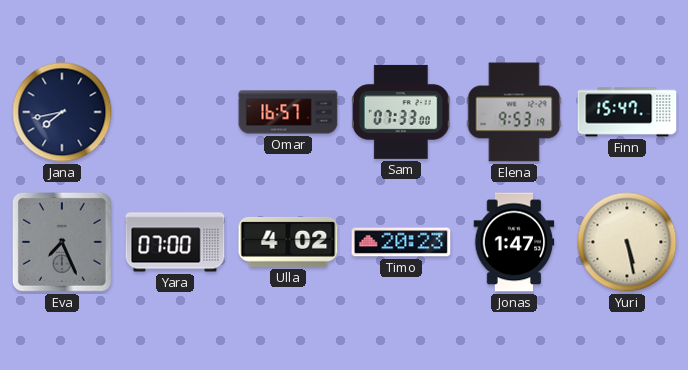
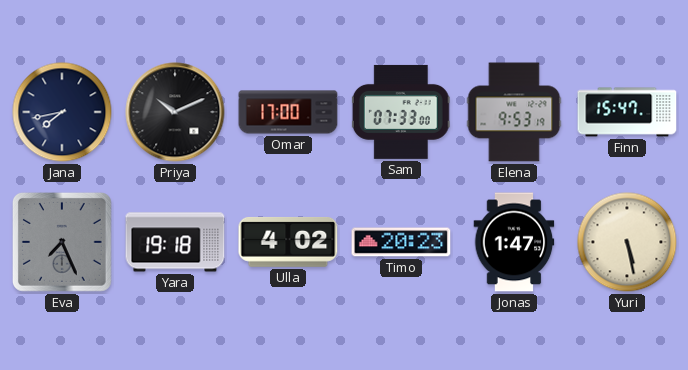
Priya: none -> 10:11
Omar: 16:57 -> 17:00
Yara: 07:00 -> 19:18
